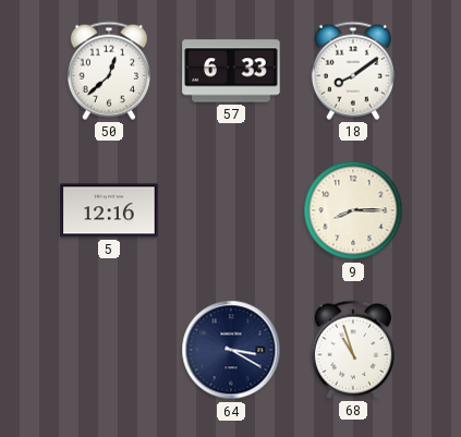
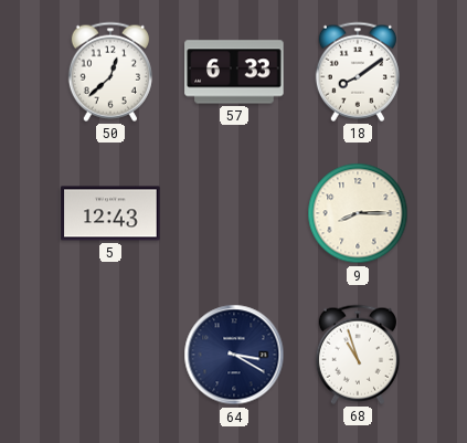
5: 12:16 -> 12:43
